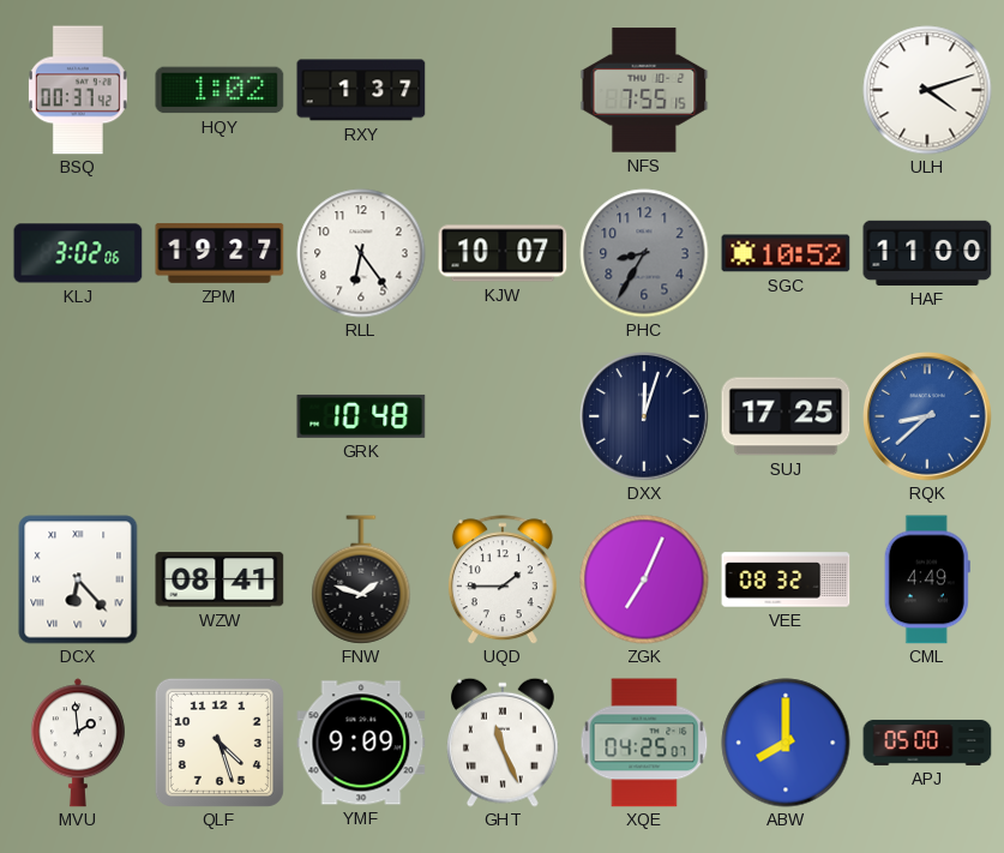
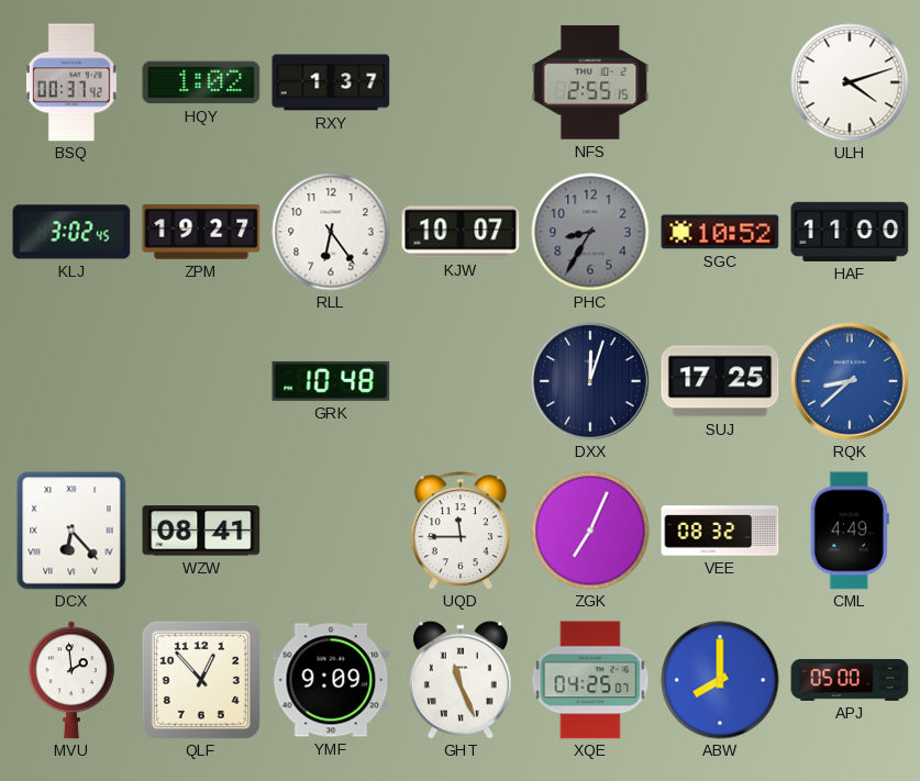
NFS: 7:55 -> 2:55
KLJ: 3:02:06 -> 3:02:45
FNW: 1:48 -> none
UQD: 1:45 -> 11:45
QLF: 4:27 -> 12:53
